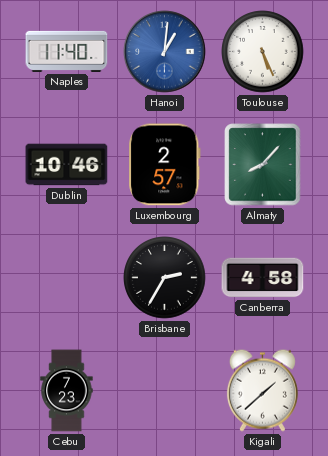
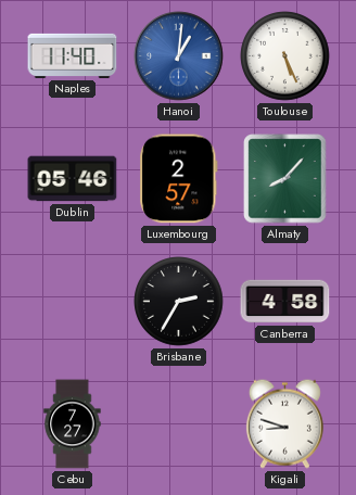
Dublin: 10:46 -> 05:46
Cebu: 7:23 -> 7:27
Kigali: 1:38 -> 8:48
